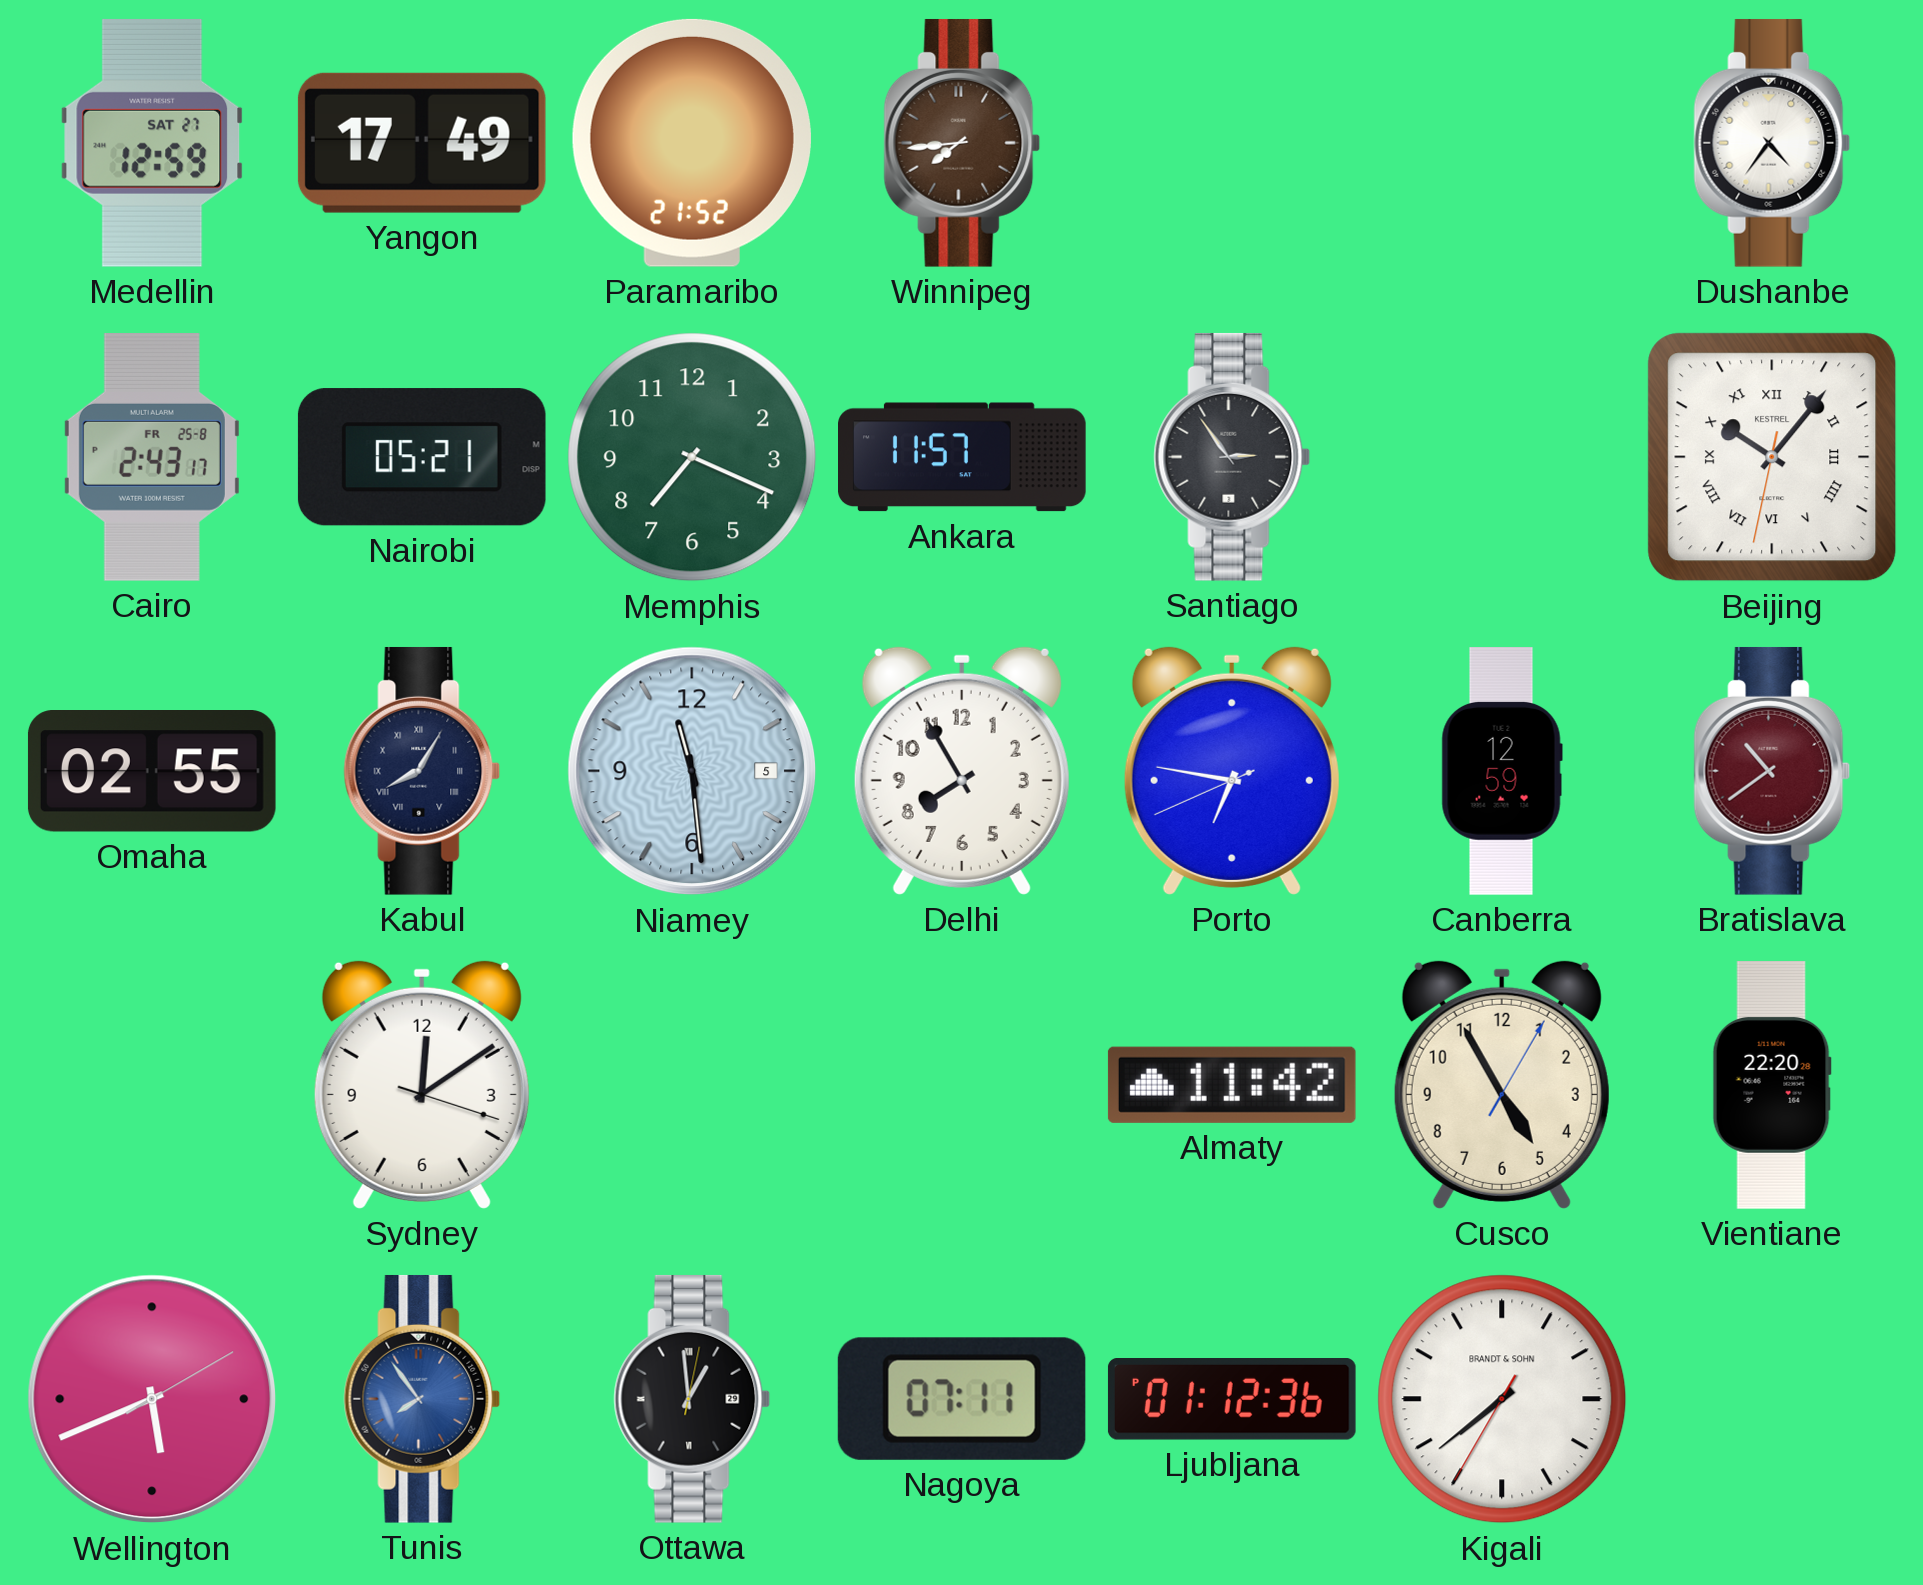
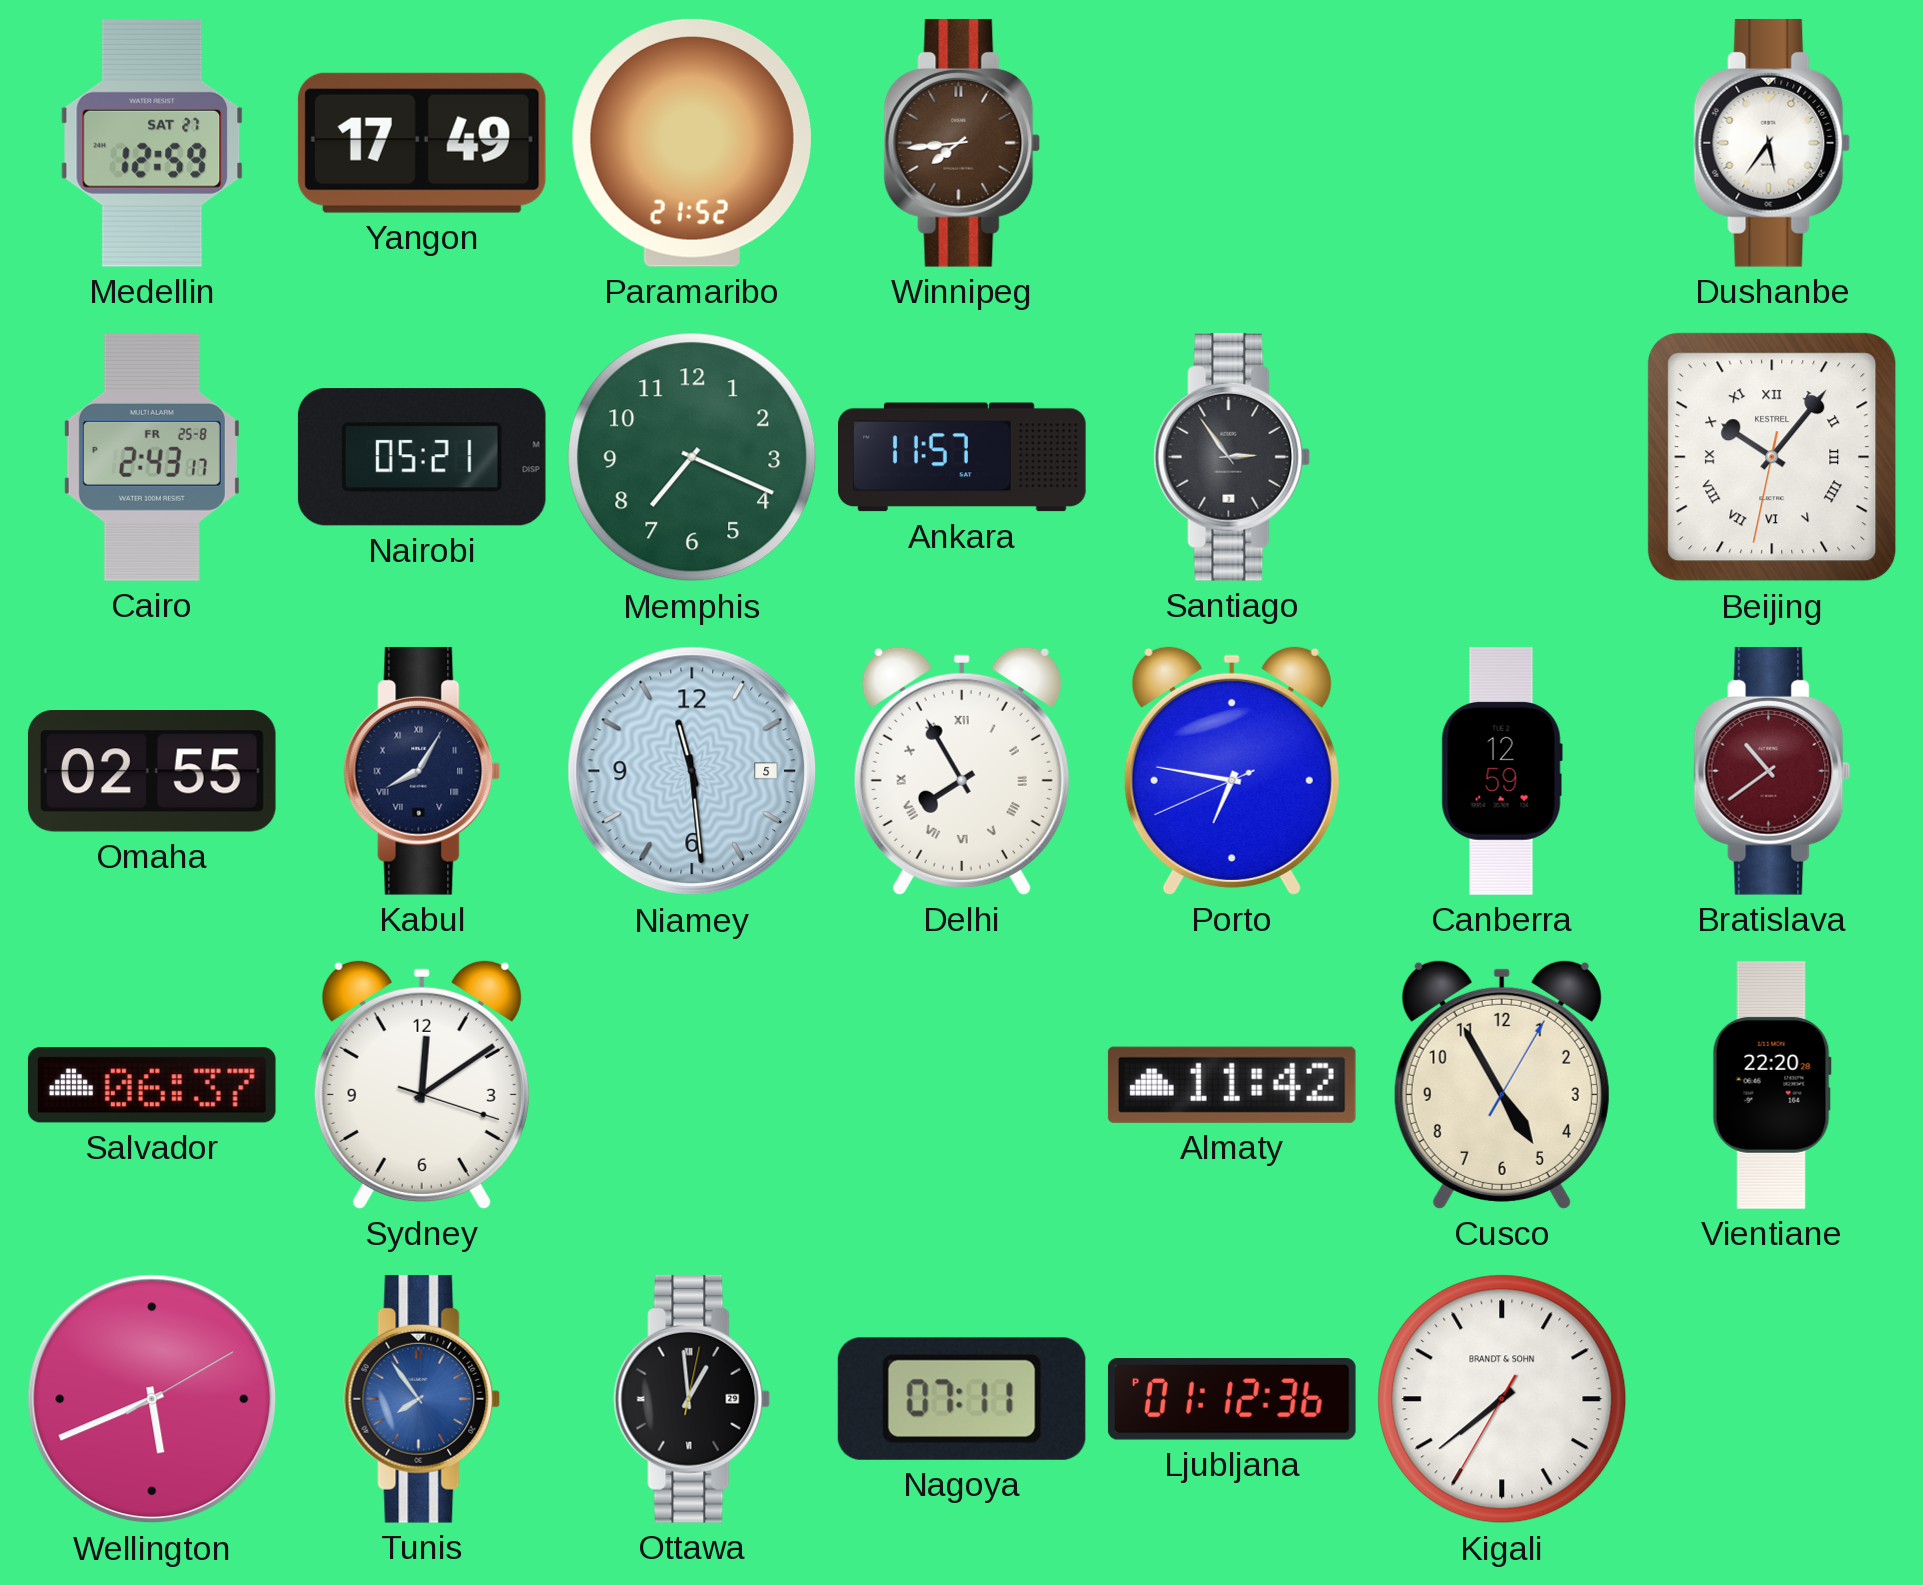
Dushanbe: 4:36 -> 5:36
Delhi numerals: Arabic -> Roman
Salvador: none -> 06:37
